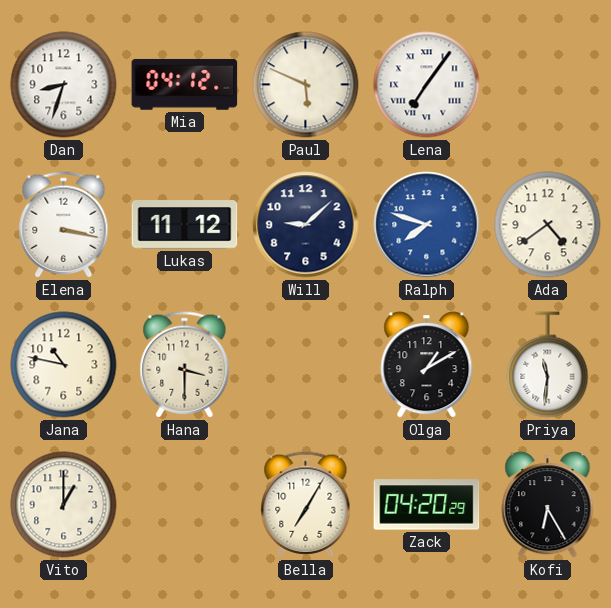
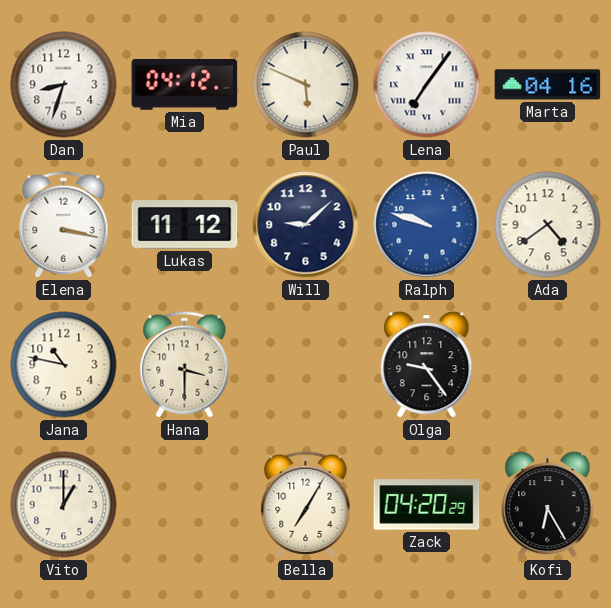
Marta: none -> 04:16
Ralph: 7:48 -> 9:48
Olga: 1:10 -> 9:24
Priya: 11:31 -> none
